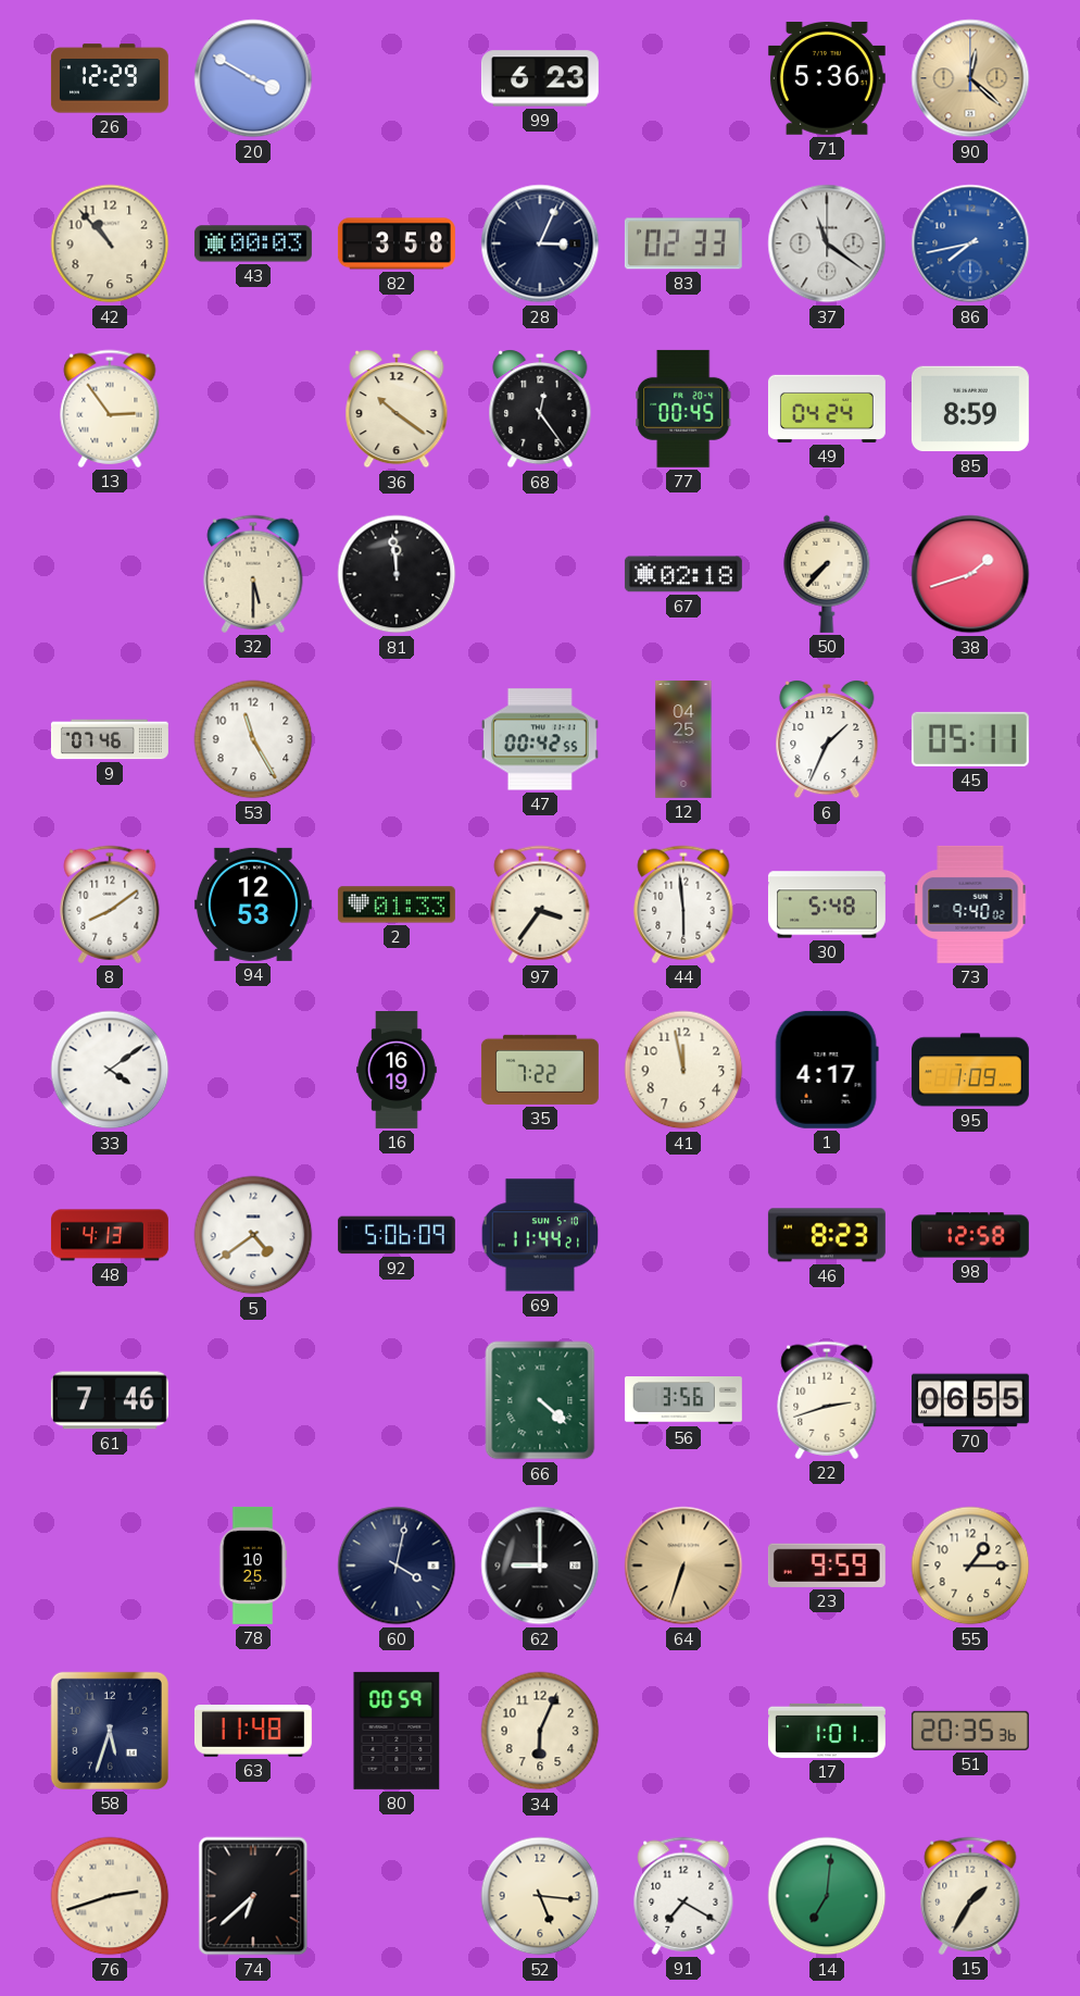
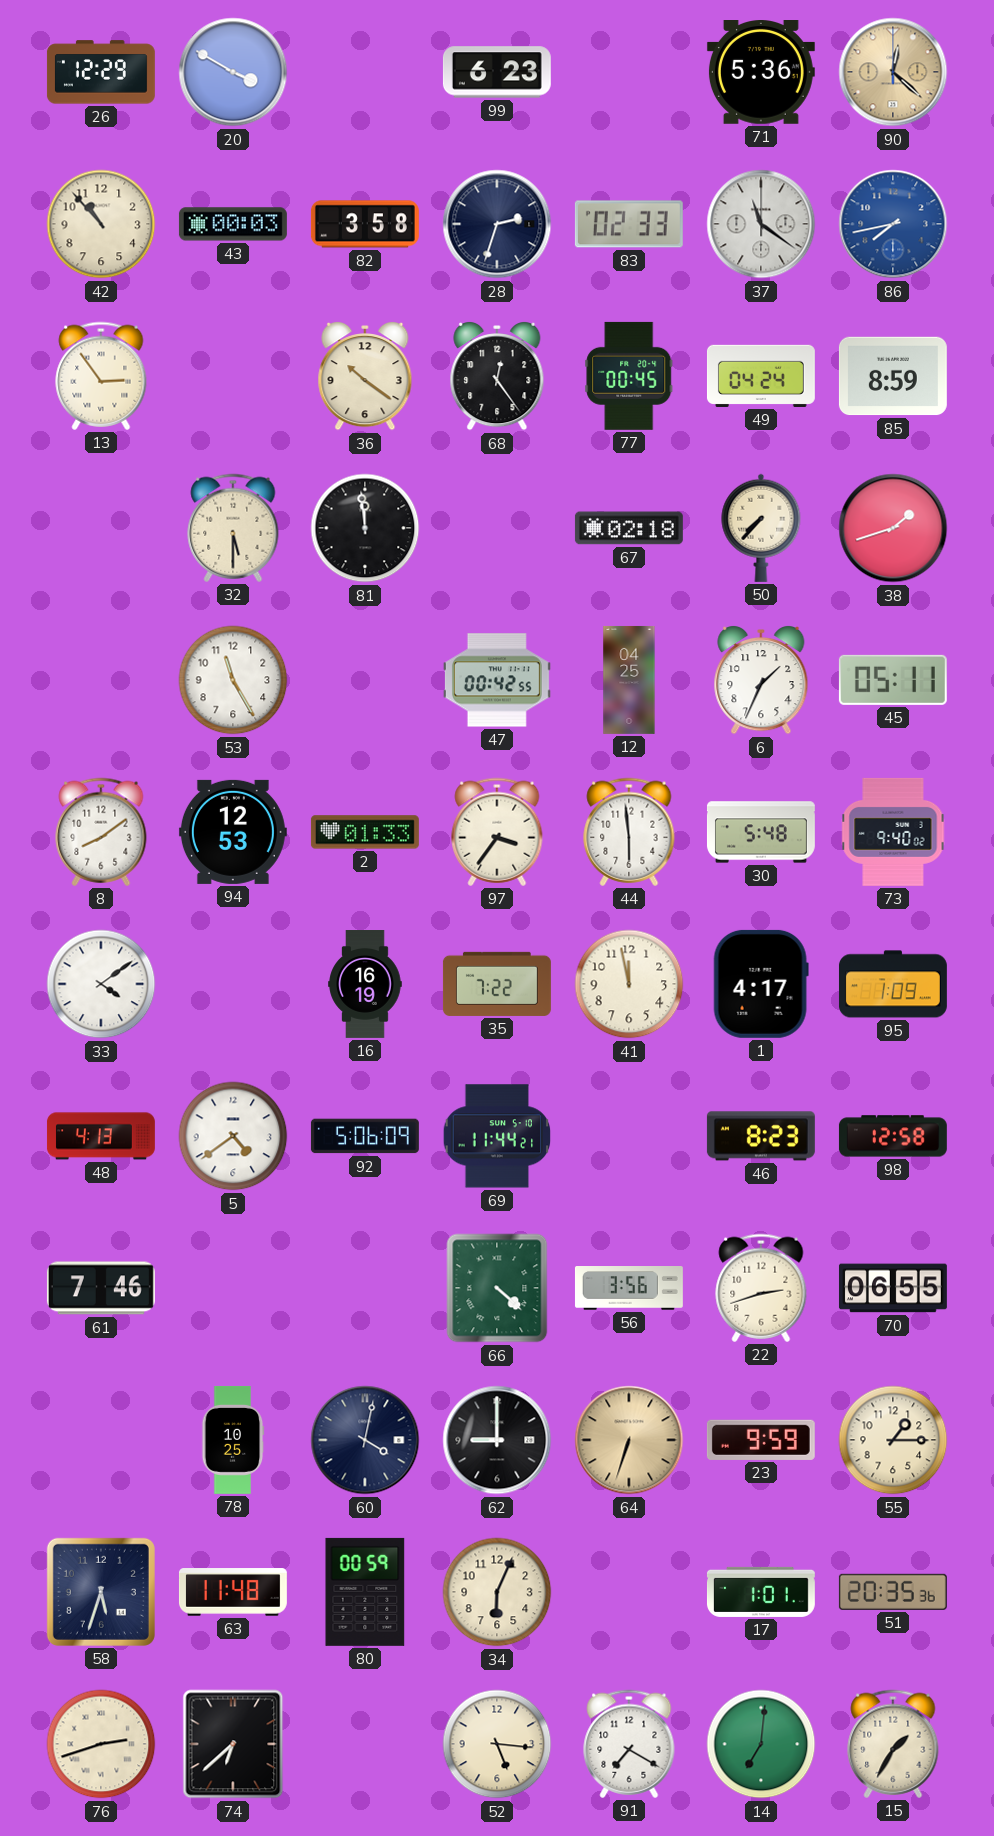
28: 3:04 -> 2:33
9: 07:46 -> none
